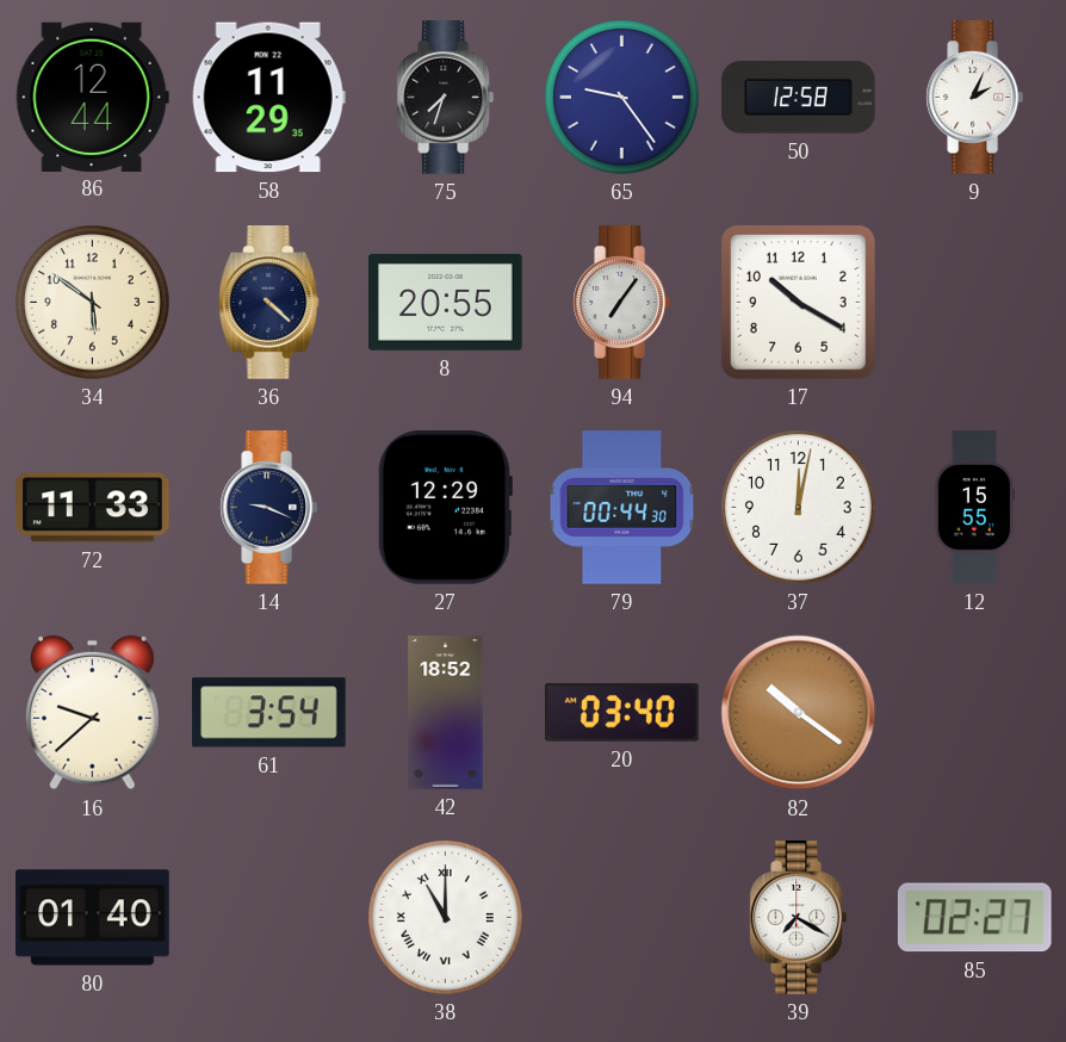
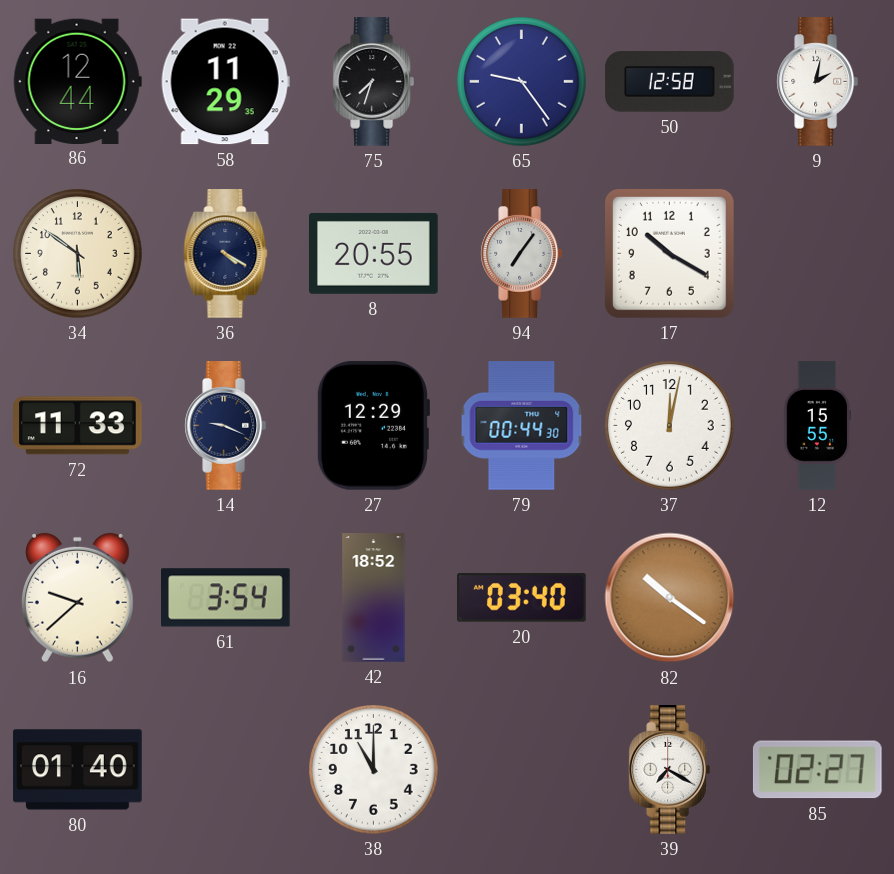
9: 2:04 -> 2:02
36: 4:22 -> 4:20
38 numerals: Roman -> Arabic
